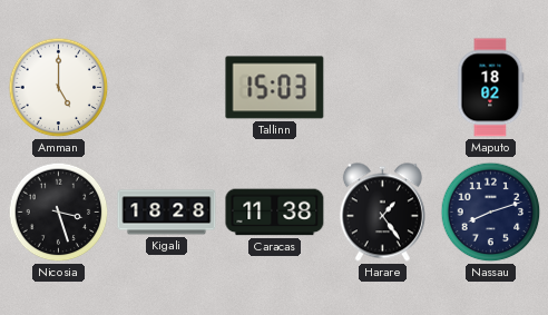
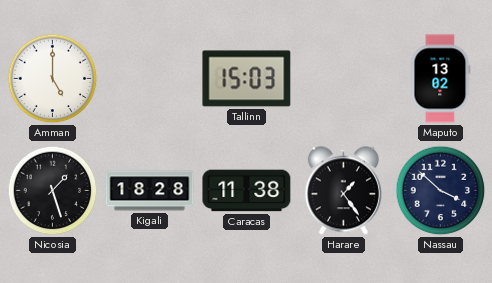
Maputo: 18:02 -> 13:02
Nicosia: 3:27 -> 1:27
Nassau: 8:12 -> 3:52
